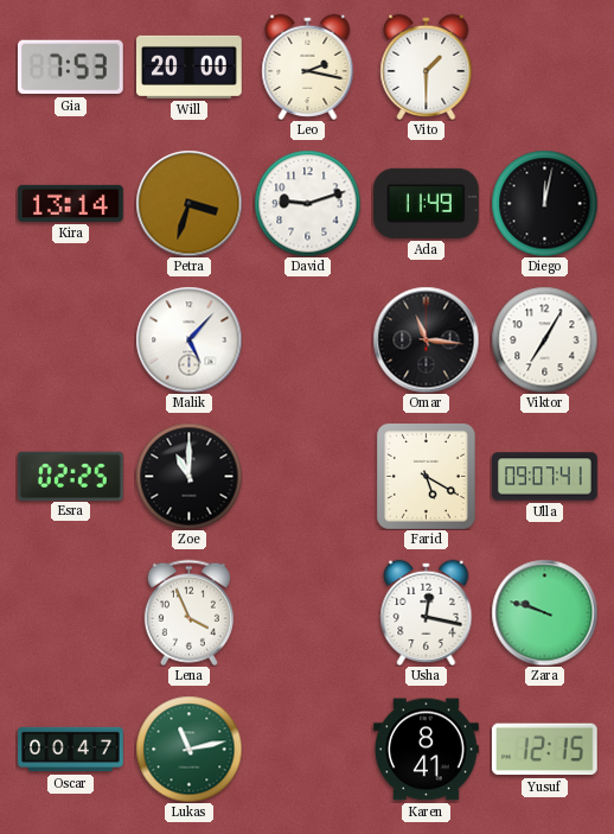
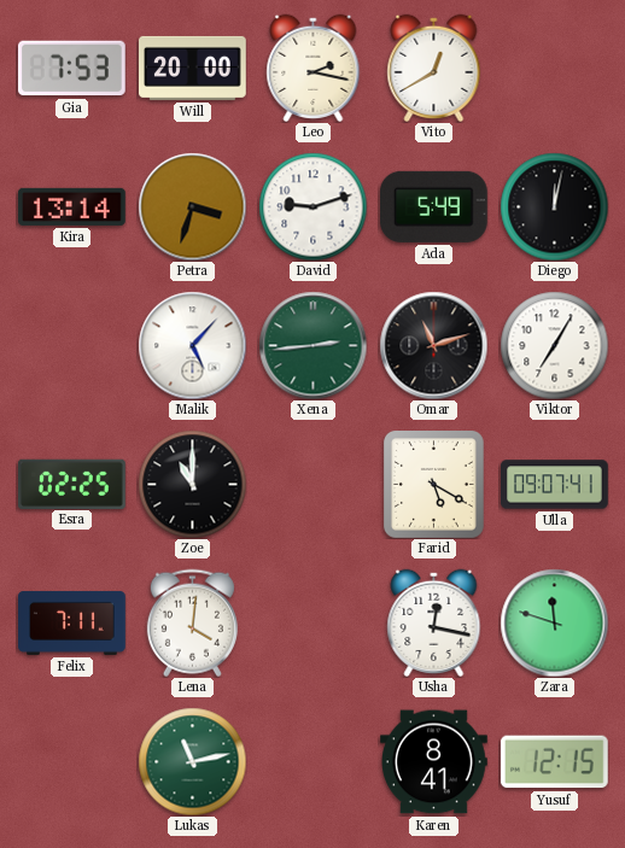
Vito: 1:30 -> 12:40
Ada: 11:49 -> 5:49
Xena: none -> 2:44
Omar: 11:16 -> 11:12
Felix: none -> 7:11
Lena: 3:56 -> 4:01
Zara: 9:48 -> 11:48
Oscar: 00:47 -> none
